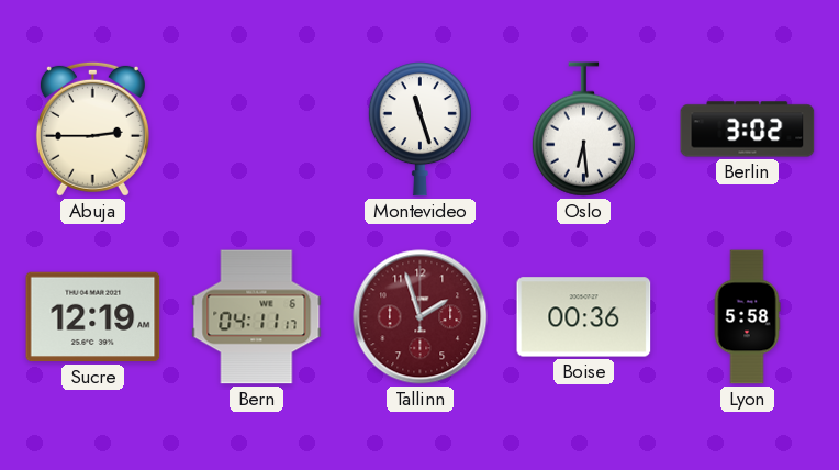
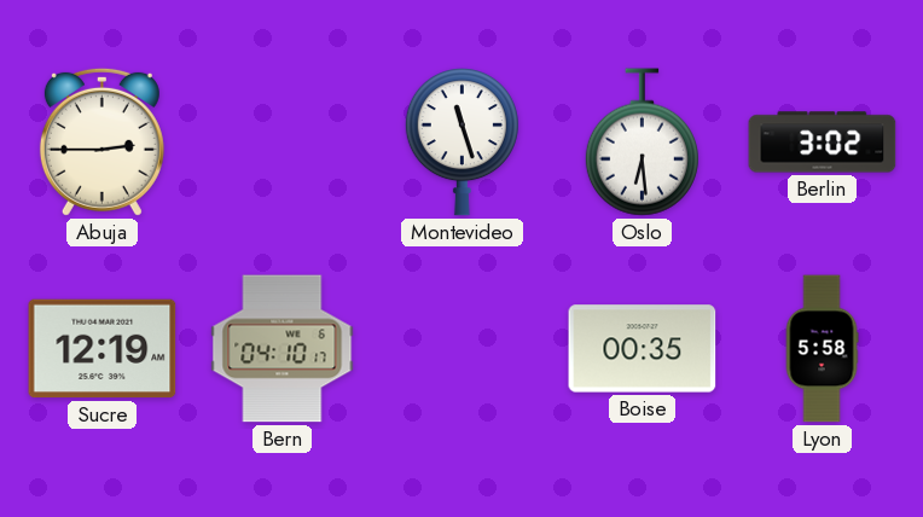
Bern: 04:11 -> 04:10
Tallinn: 1:57 -> none
Boise: 00:36 -> 00:35
